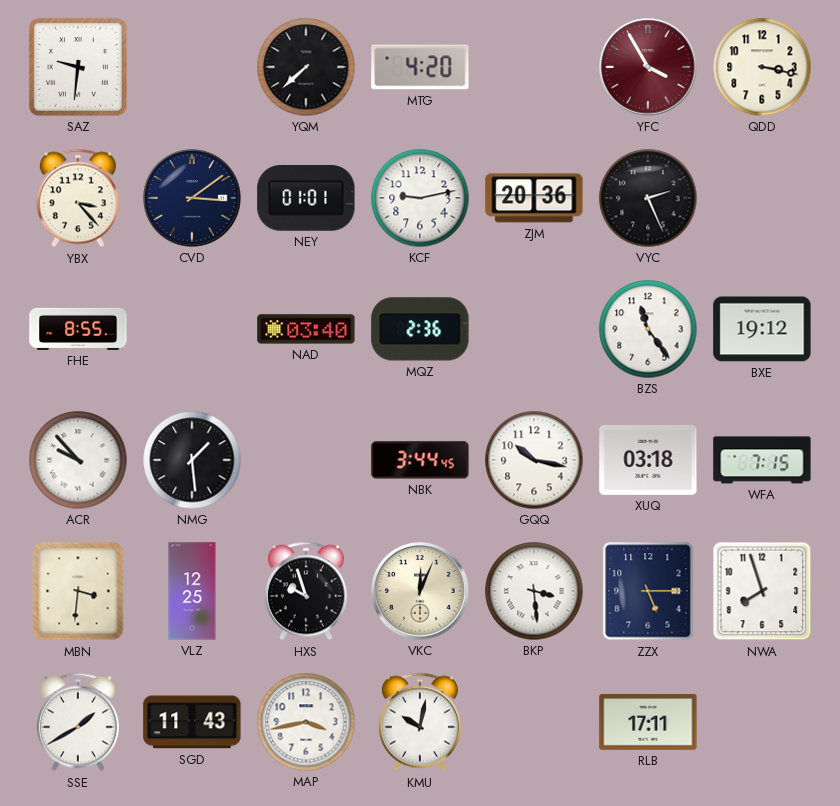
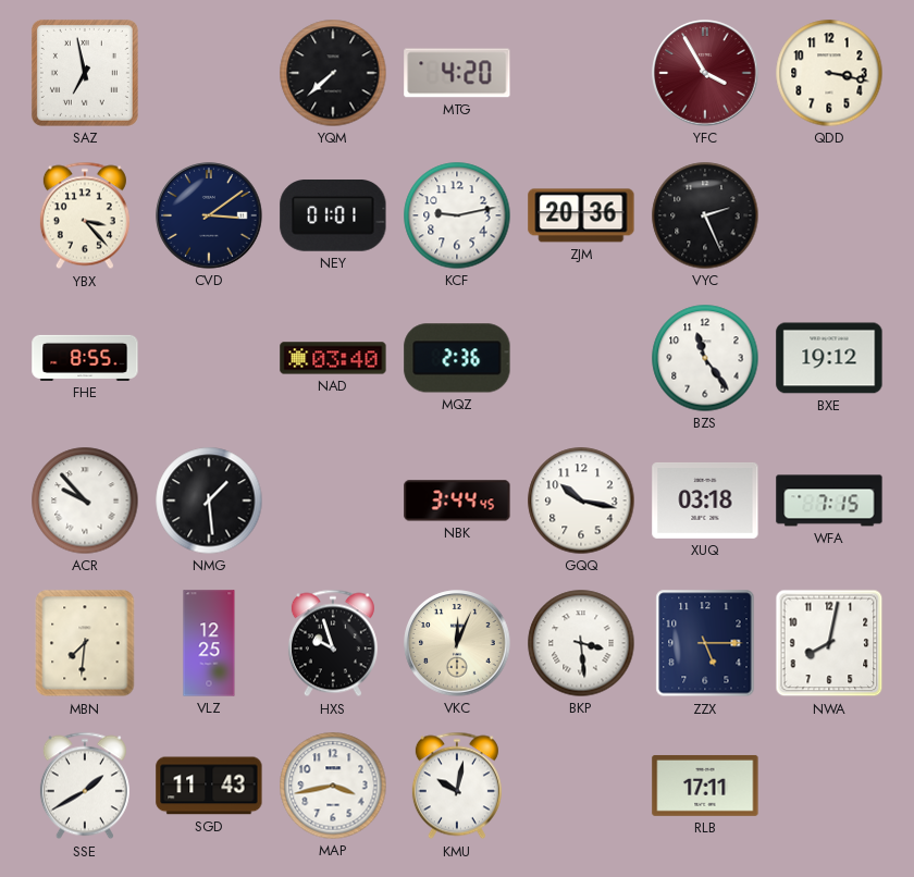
SAZ: 9:31 -> 6:58
MBN: 3:31 -> 7:31
NWA: 7:57 -> 8:02
